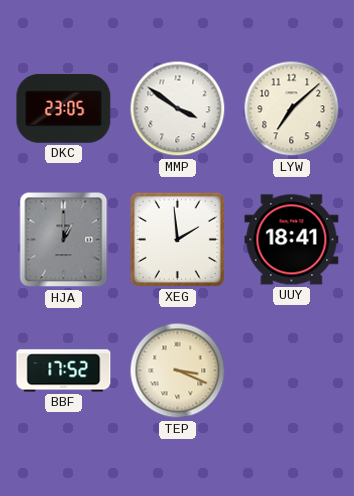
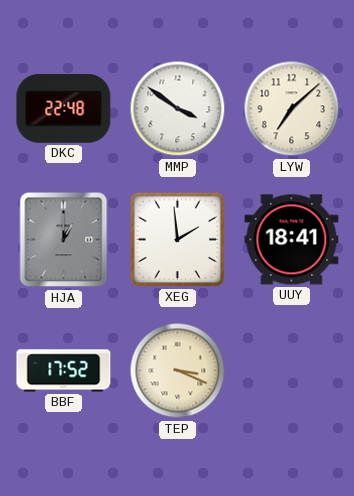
DKC: 23:05 -> 22:48
